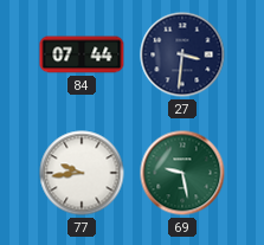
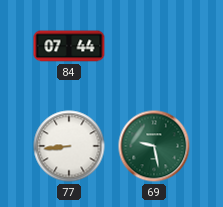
27: 3:31 -> none
77: 9:44 -> 8:44
